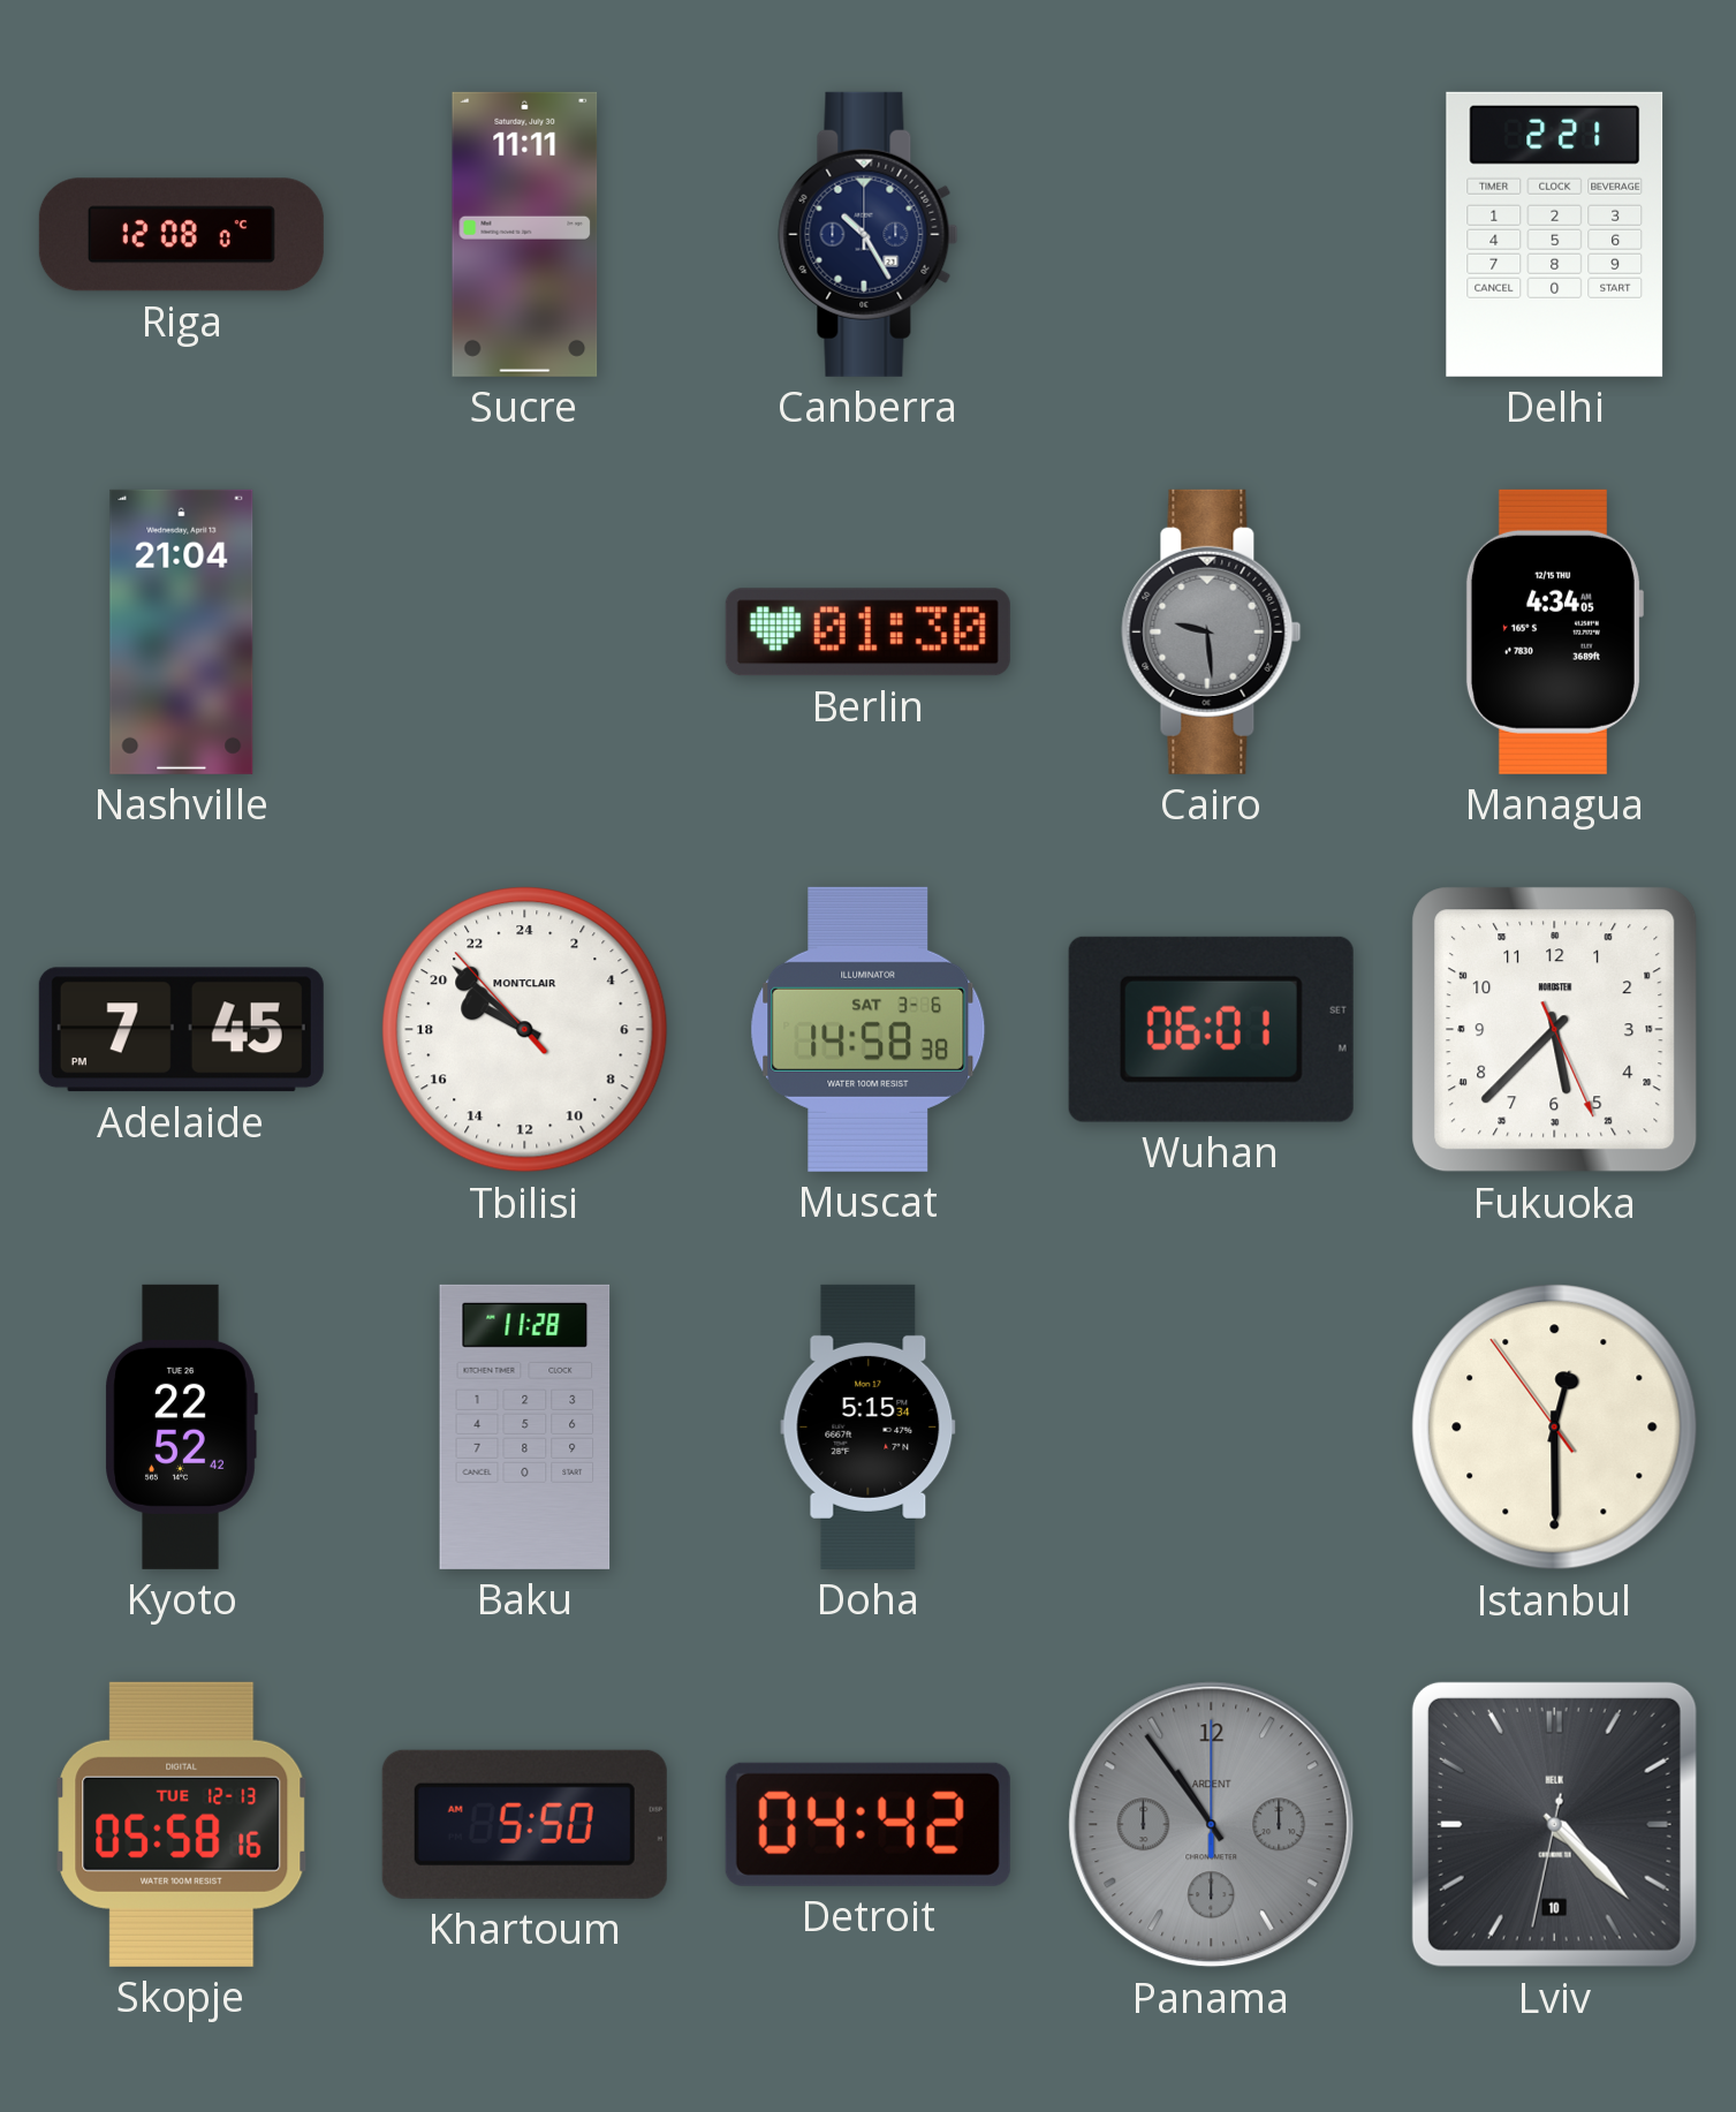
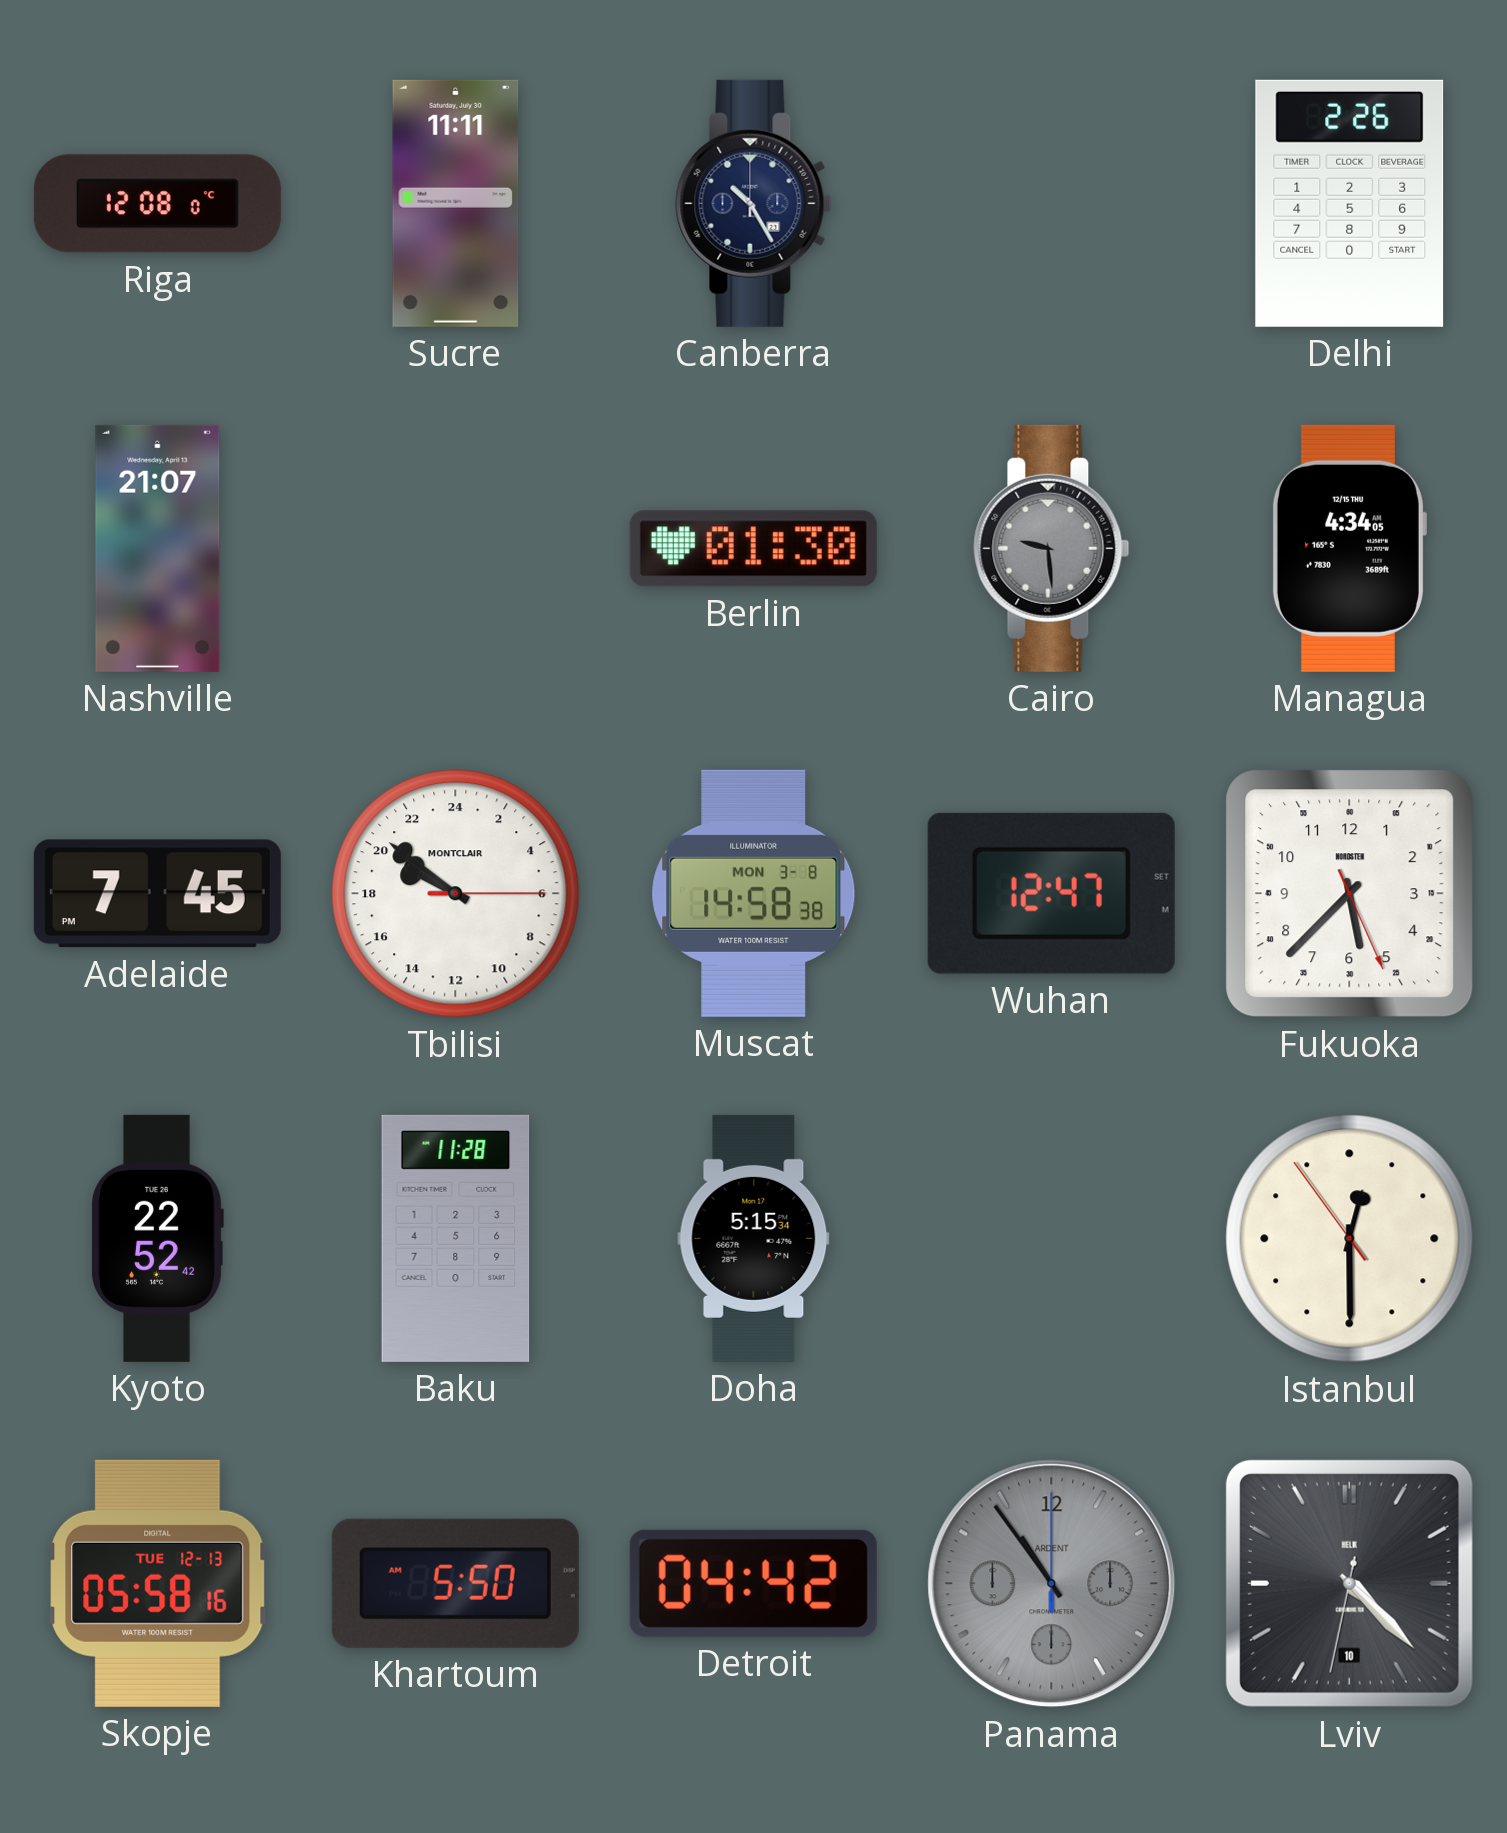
Delhi: 2:21 -> 2:26
Nashville: 21:04 -> 21:07
Tbilisi: 19:51:53 -> 19:51:15
Muscat date: SAT 3-6 -> MON 3-8
Wuhan: 06:01 -> 12:47
